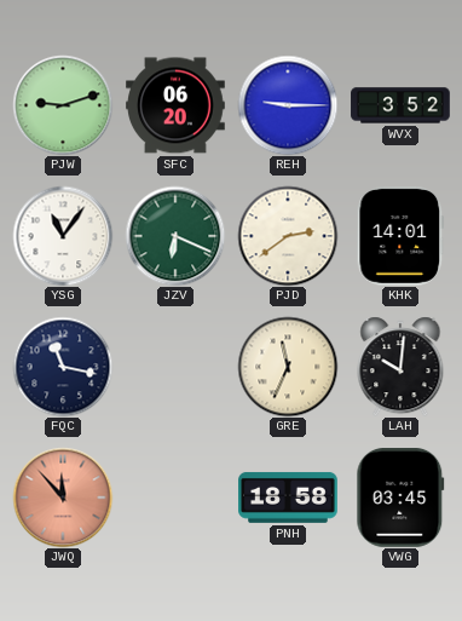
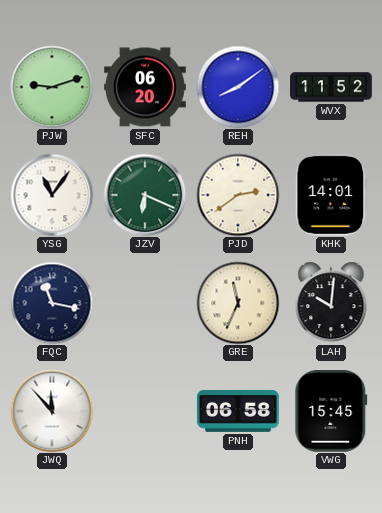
REH: 9:15 -> 8:09
WVX: 3:52 -> 11:52
JWQ dial: salmon -> white
PNH: 18:58 -> 06:58
VWG: 03:45 -> 15:45
